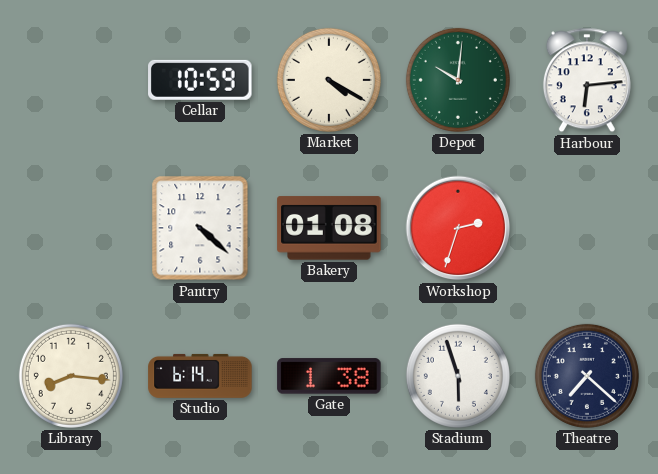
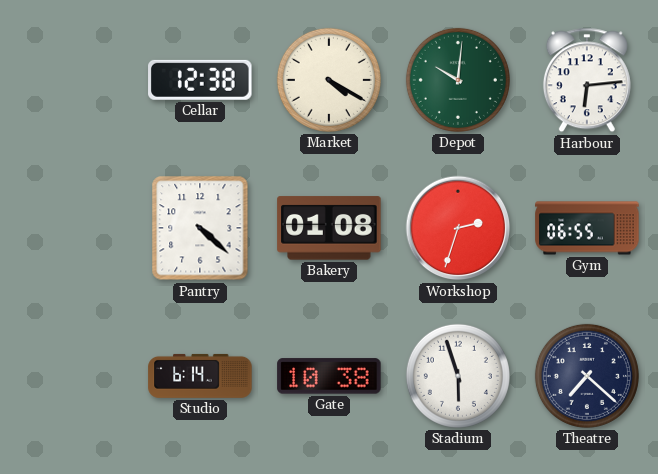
Cellar: 10:59 -> 12:38
Gym: none -> 06:55
Library: 8:16 -> none
Gate: 1:38 -> 10:38
